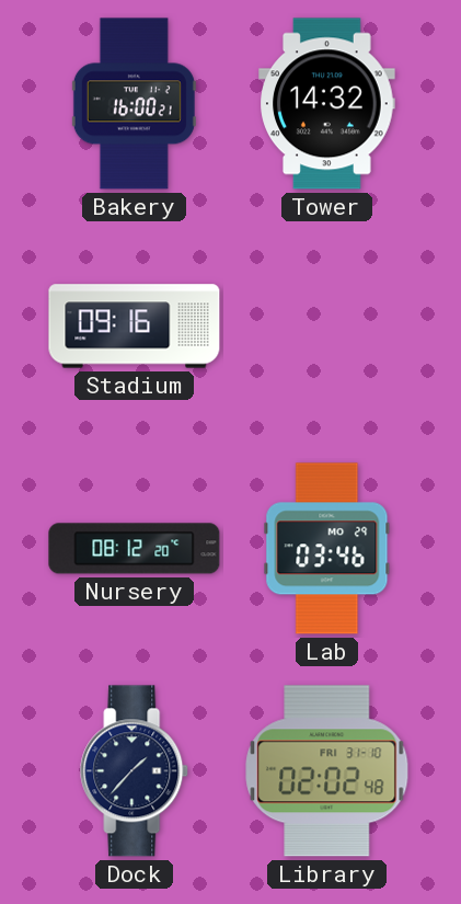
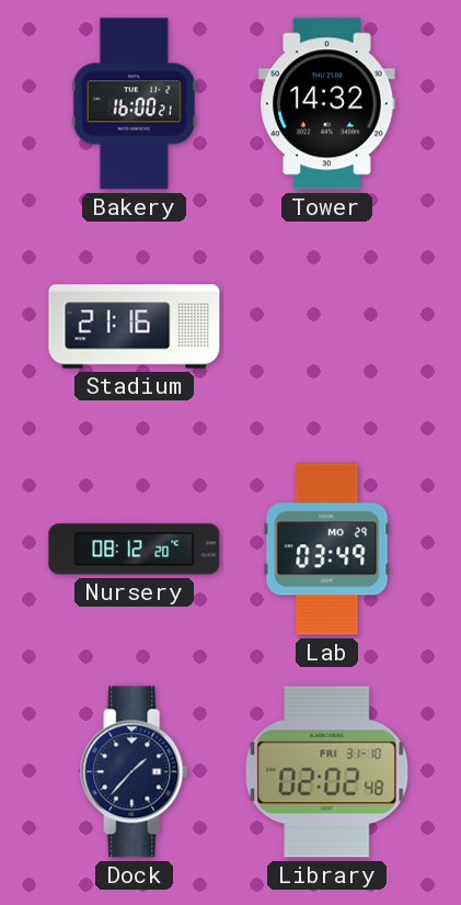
Stadium: 09:16 -> 21:16
Lab: 03:46 -> 03:49
